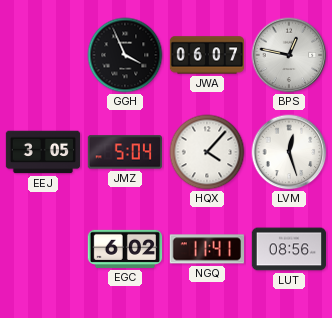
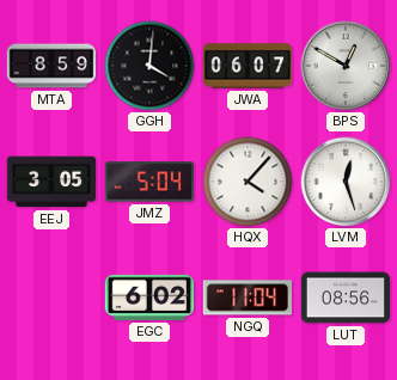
MTA: none -> 8:59
GGH: 3:56 -> 4:01
BPS: 12:47 -> 12:50
NGQ: 11:41 -> 11:04
